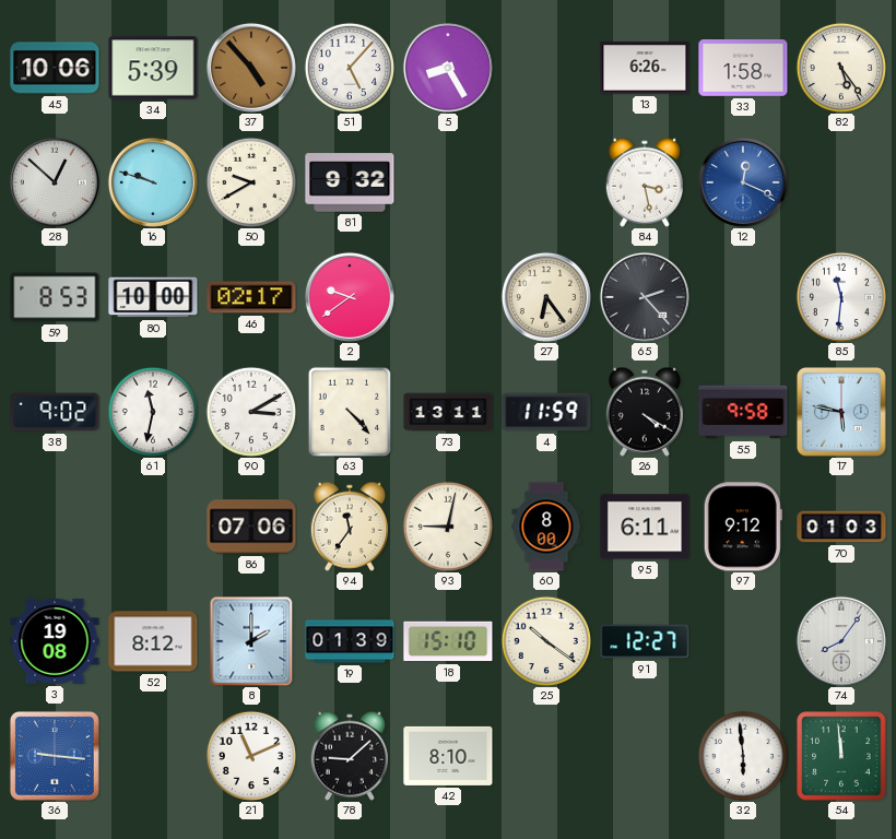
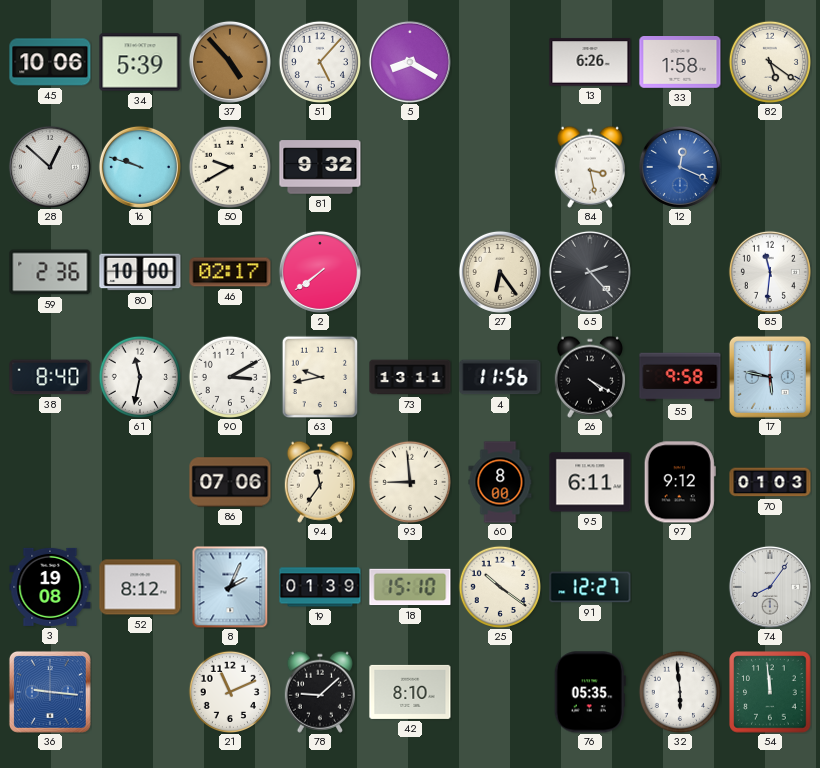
5: 8:25 -> 8:20
82: 5:24 -> 5:21
59: 8:53 -> 2:36
2: 9:39 -> 7:39
38: 9:02 -> 8:40
63: 4:23 -> 9:43
4: 11:59 -> 11:56
93: 9:02 -> 8:59
8: 2:00 -> 2:04
76: none -> 05:35
